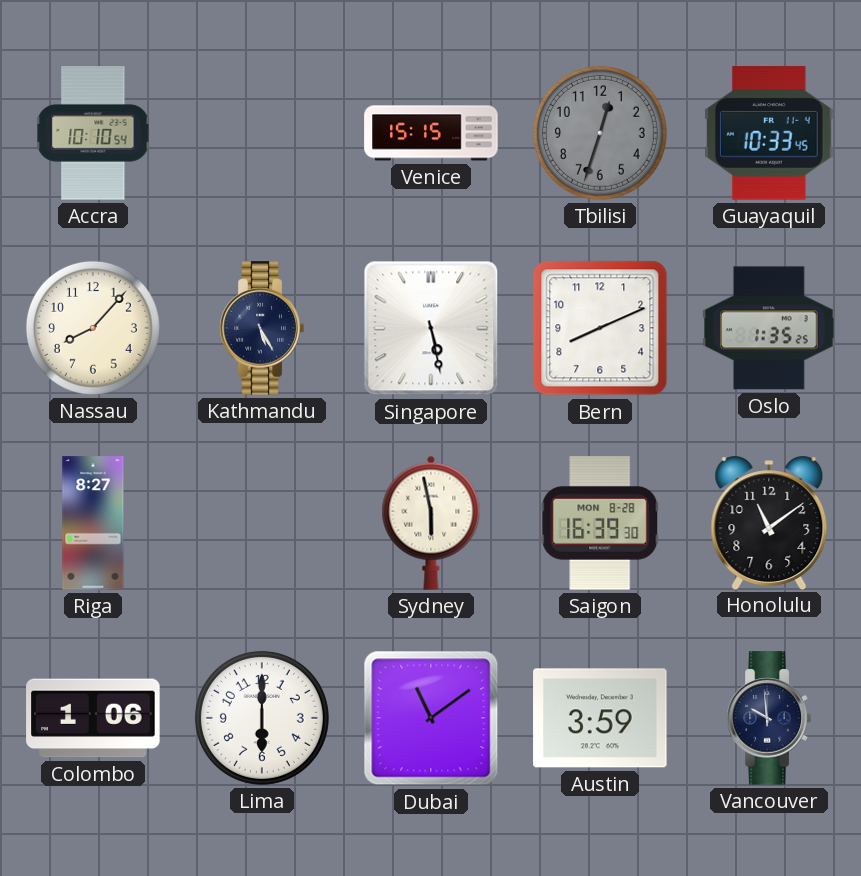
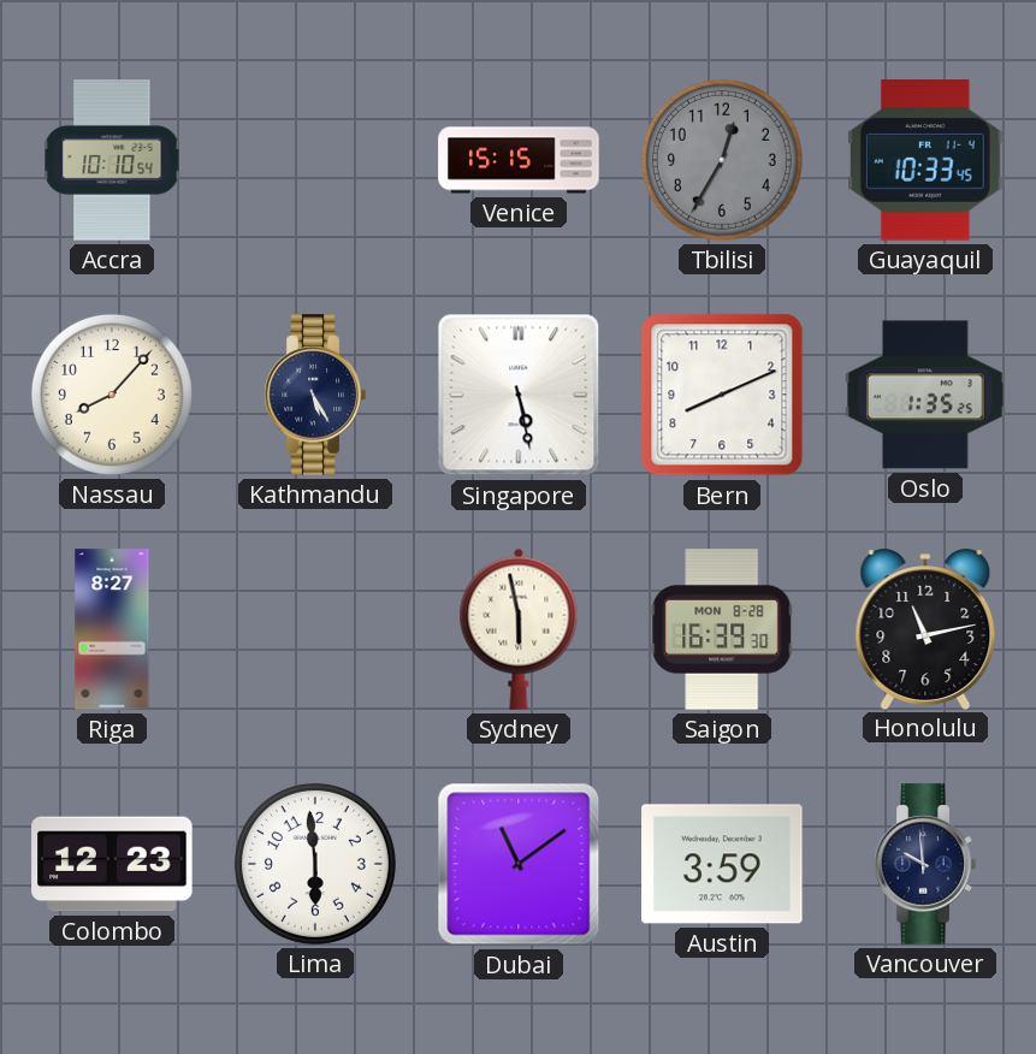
Tbilisi: 12:33 -> 12:35
Honolulu: 11:09 -> 11:13
Colombo: 1:06 -> 12:23
Lima: 6:00 -> 5:59
